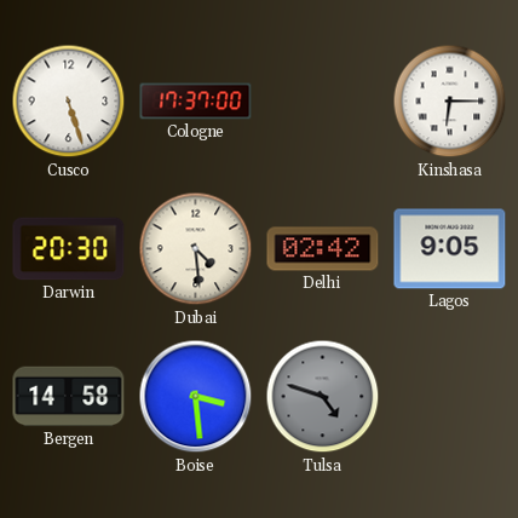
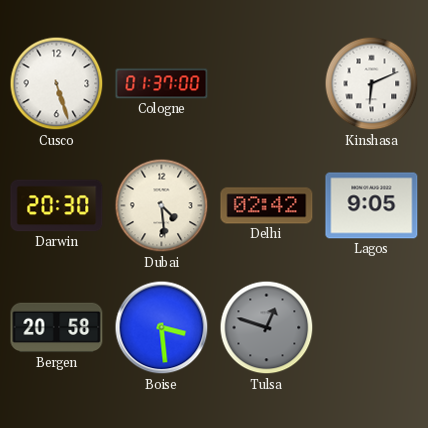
Cologne: 17:37 -> 01:37
Kinshasa: 6:15 -> 6:11
Bergen: 14:58 -> 20:58
Tulsa: 4:48 -> 12:48
